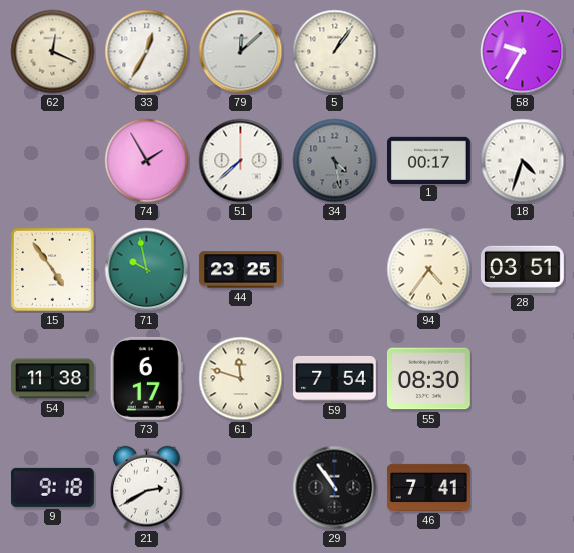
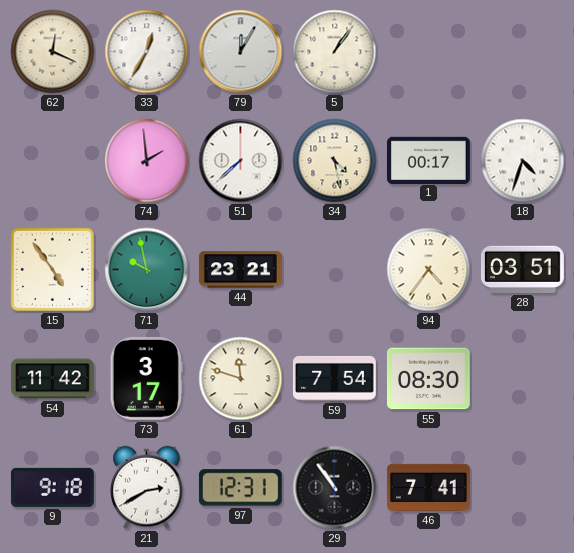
79: 12:08 -> 12:05
58: 9:35 -> none
74: 1:55 -> 1:59
34 dial: grey -> cream
44: 23:25 -> 23:21
54: 11:38 -> 11:42
73: 6:17 -> 3:17
97: none -> 12:31
